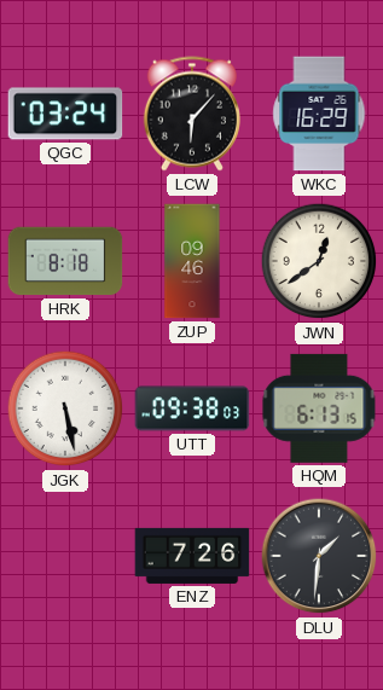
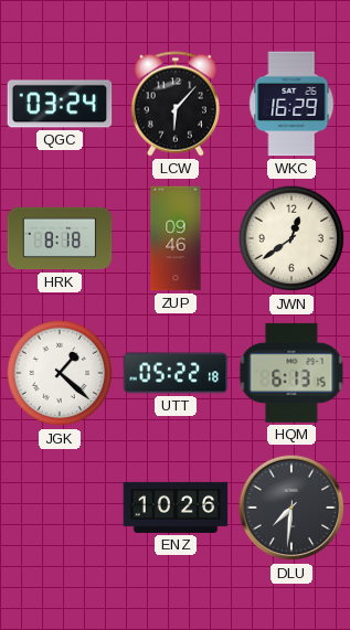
JGK: 5:28 -> 1:22
UTT: 09:38 -> 05:22
ENZ: 7:26 -> 10:26
DLU: 1:31 -> 7:31
